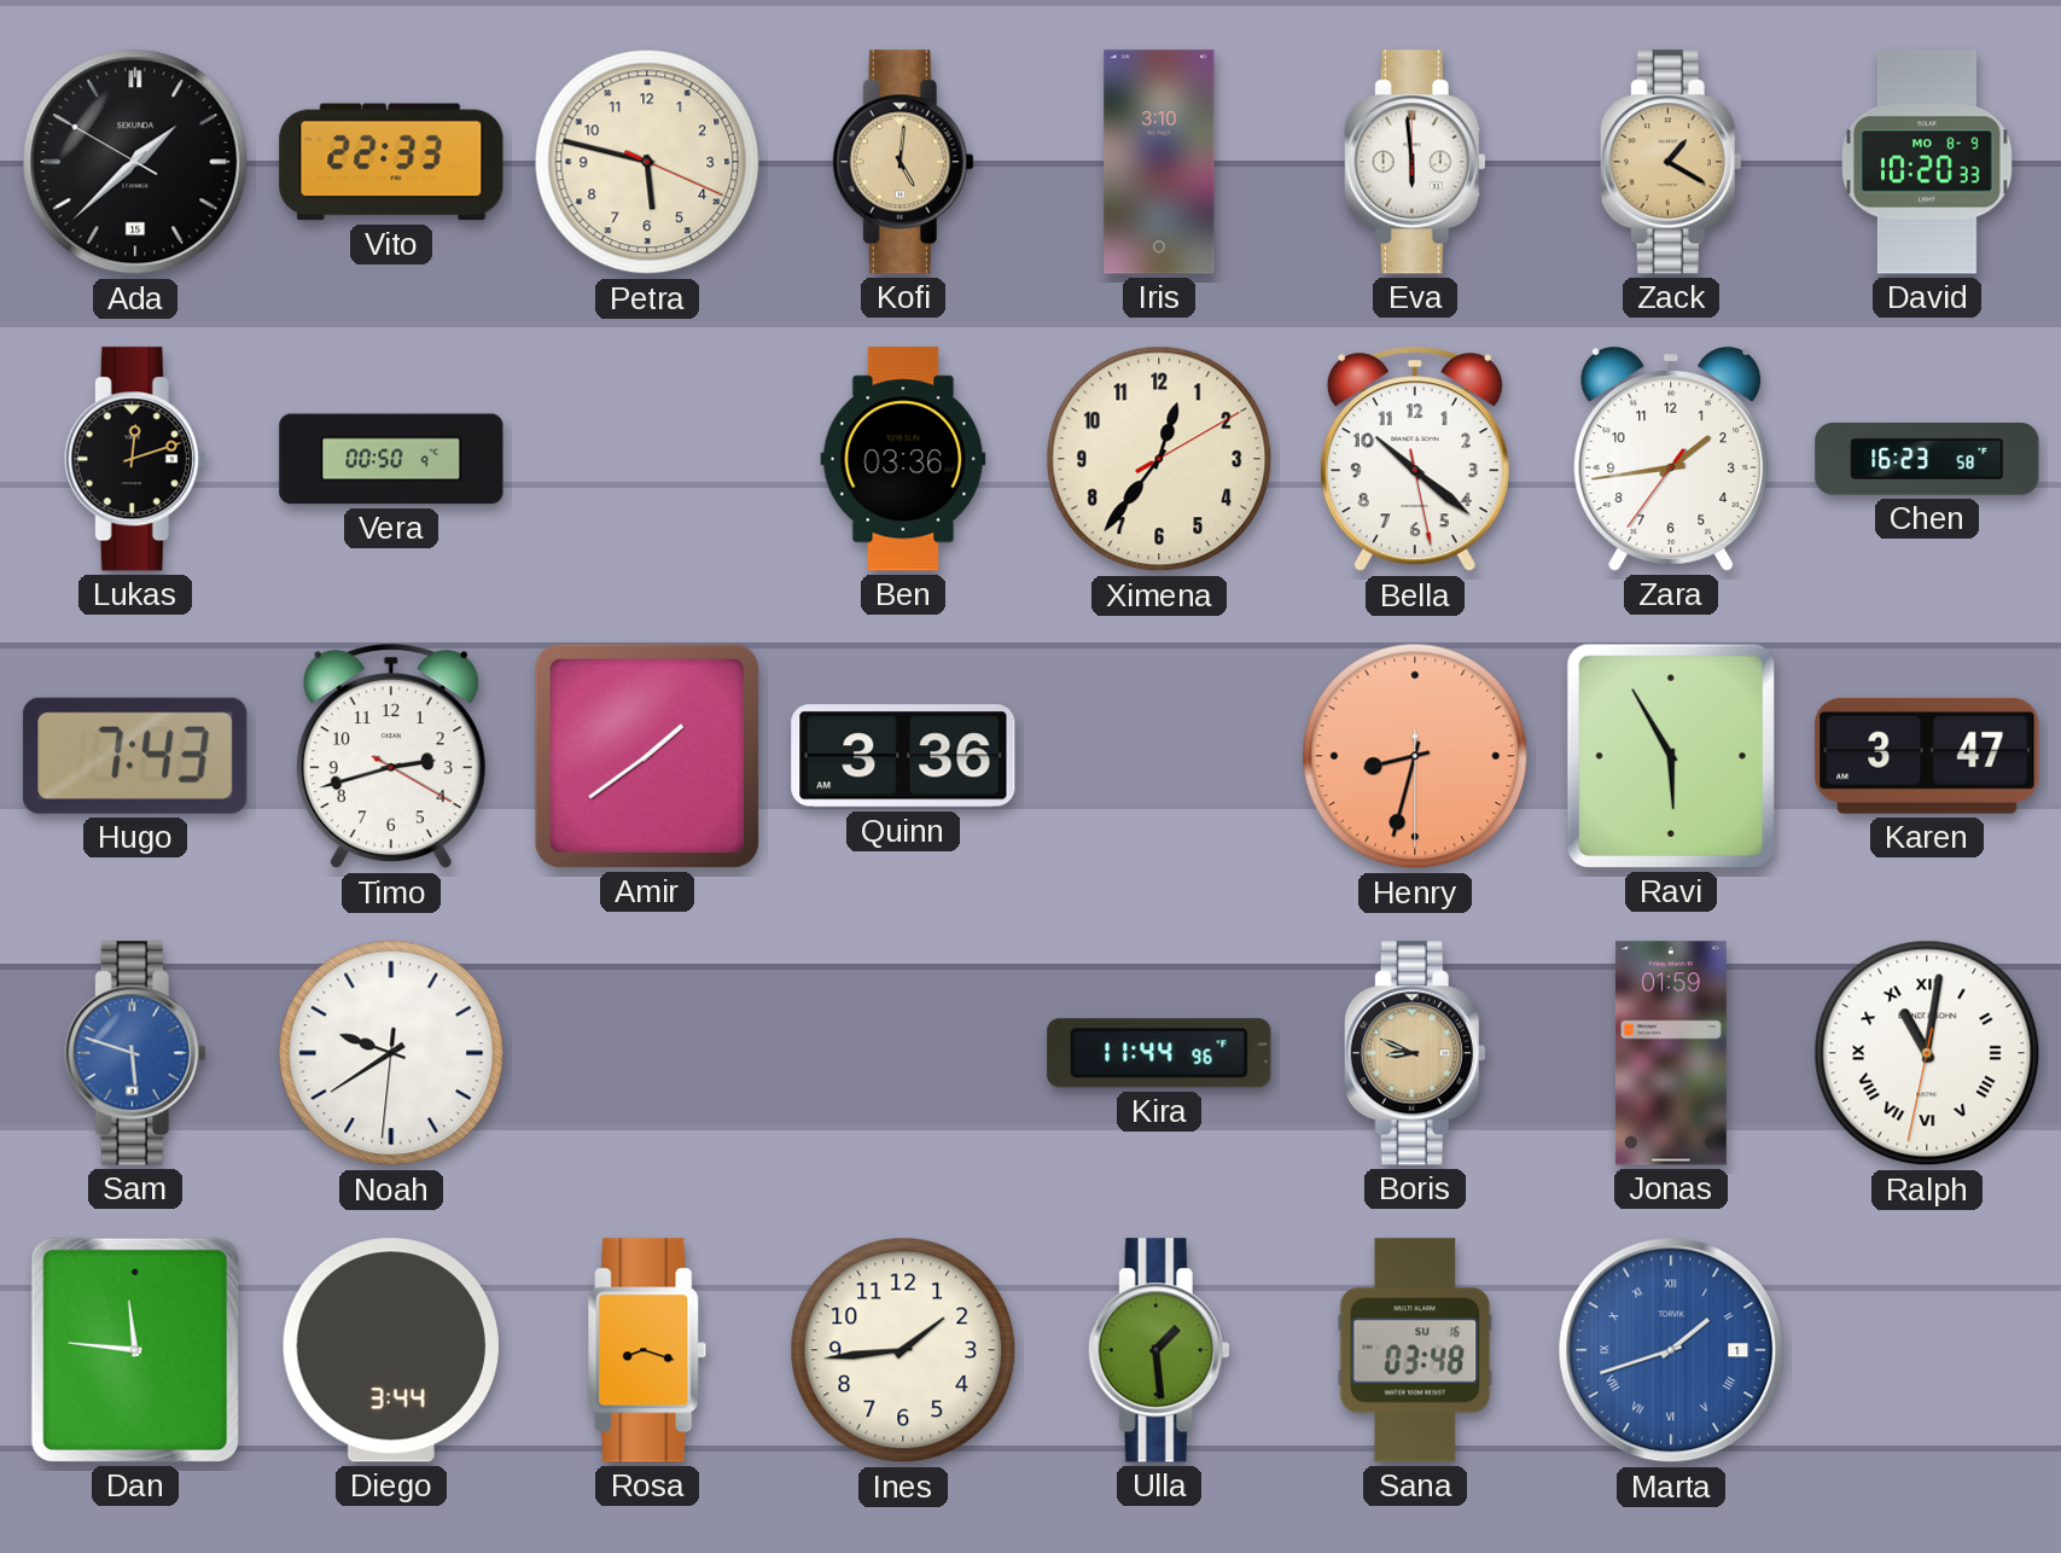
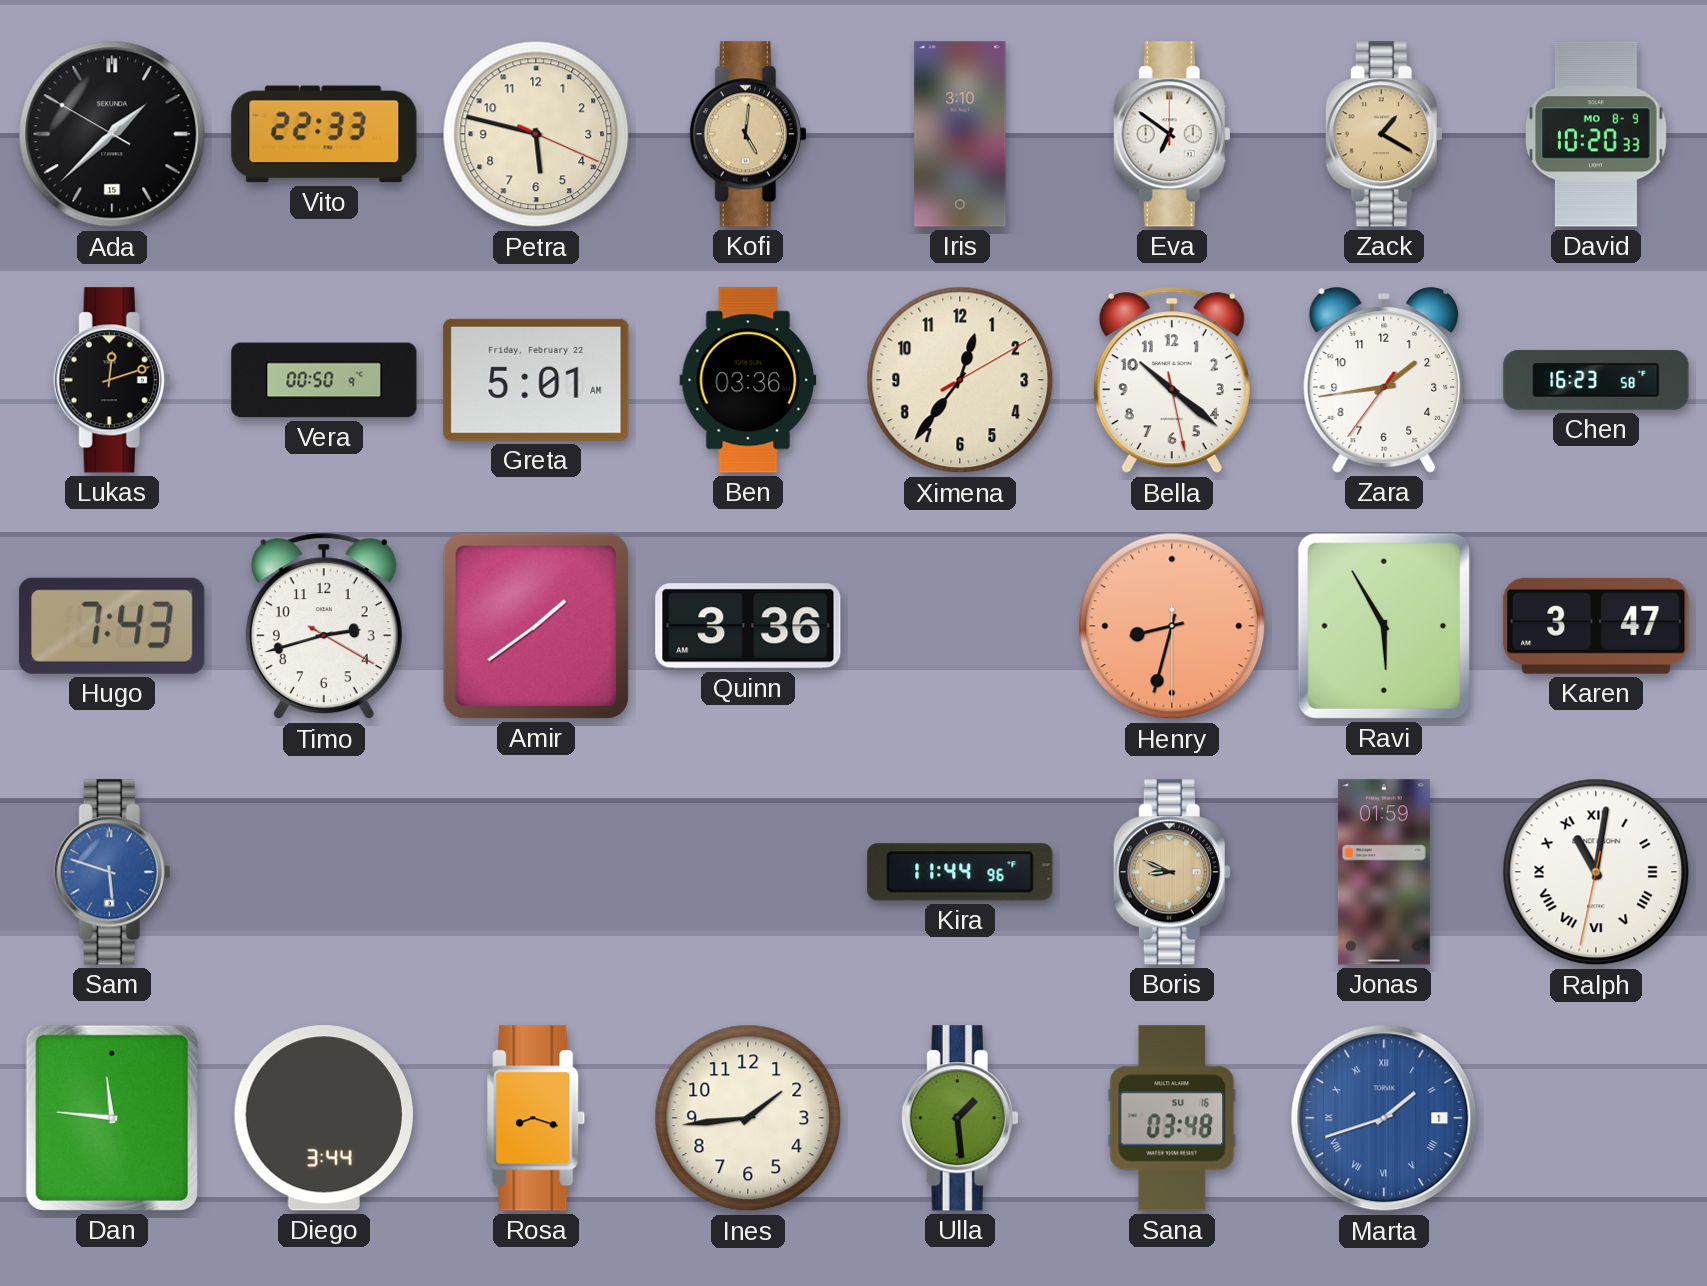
Eva: 5:59 -> 6:51
Greta: none -> 5:01
Noah: 9:39 -> none
